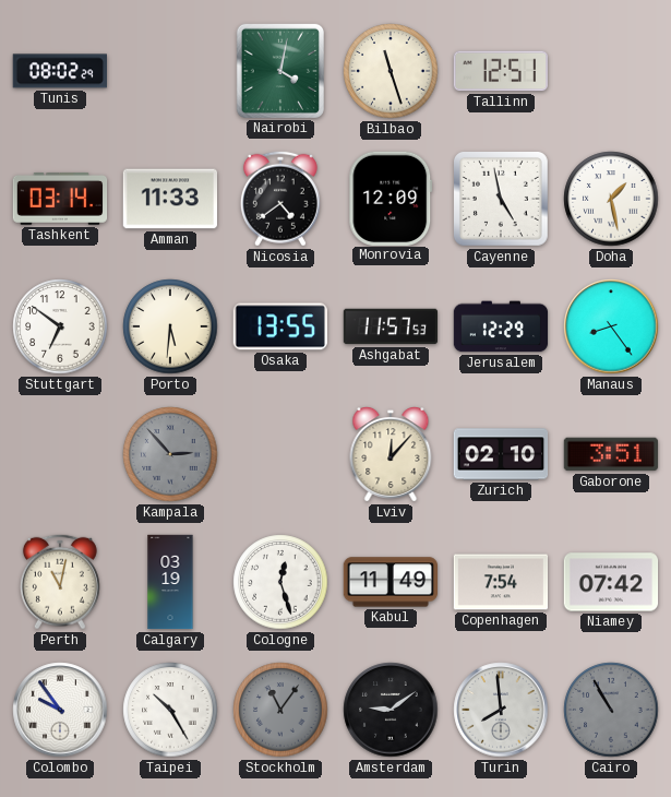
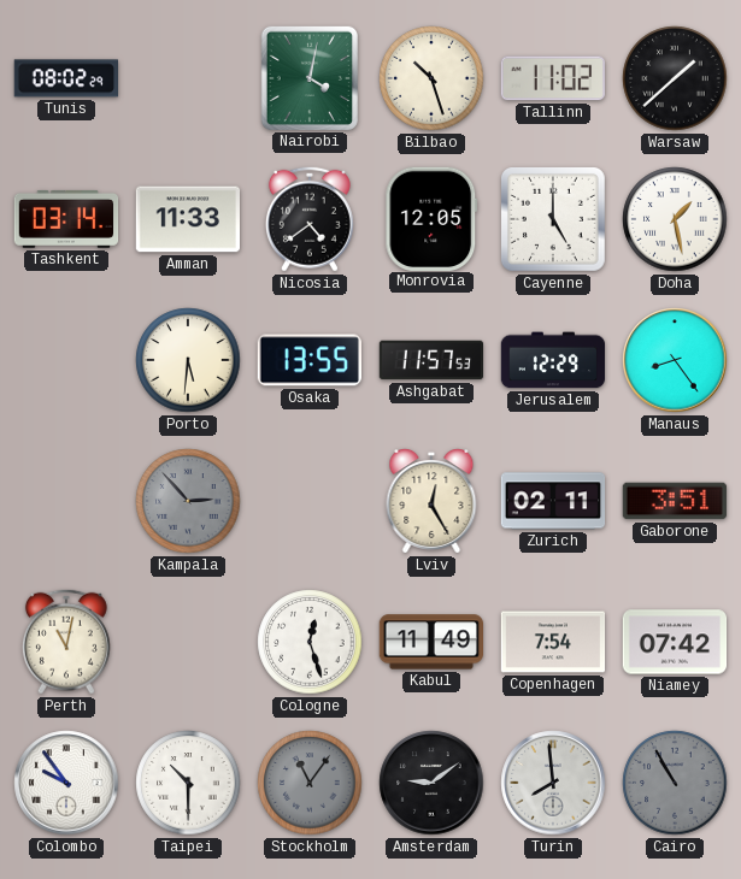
Bilbao: 11:27 -> 10:27
Tallinn: 12:51 -> 11:02
Warsaw: none -> 1:38
Monrovia: 12:09 -> 12:05
Cayenne: 4:58 -> 5:00
Stuttgart: 6:51 -> none
Lviv: 12:07 -> 12:25
Zurich: 02:10 -> 02:11
Calgary: 03:19 -> none
Taipei: 10:25 -> 10:30
